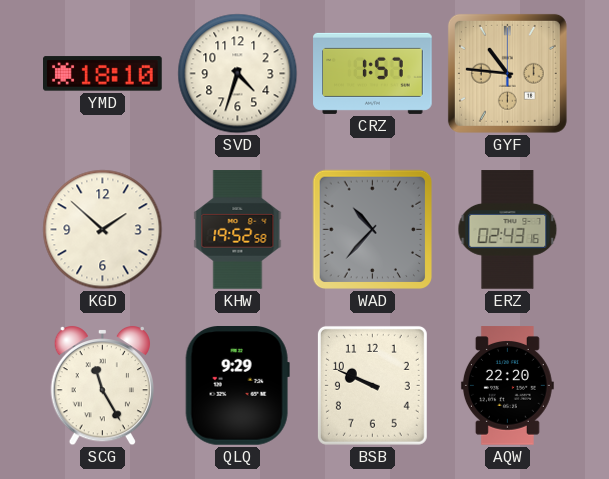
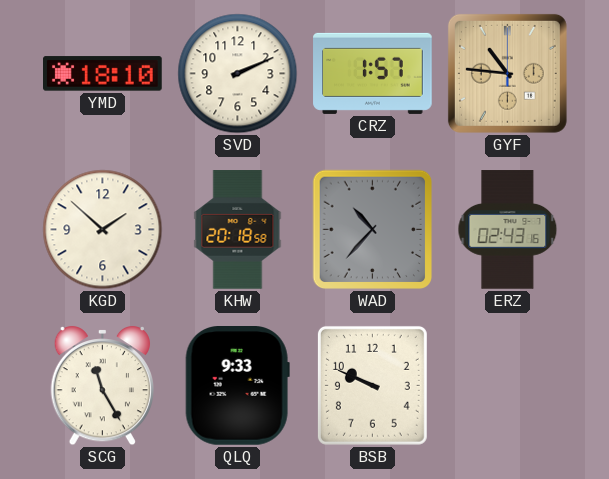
SVD: 4:33 -> 2:11
KHW: 19:52 -> 20:18
QLQ: 9:29 -> 9:33
AQW: 22:20 -> none
